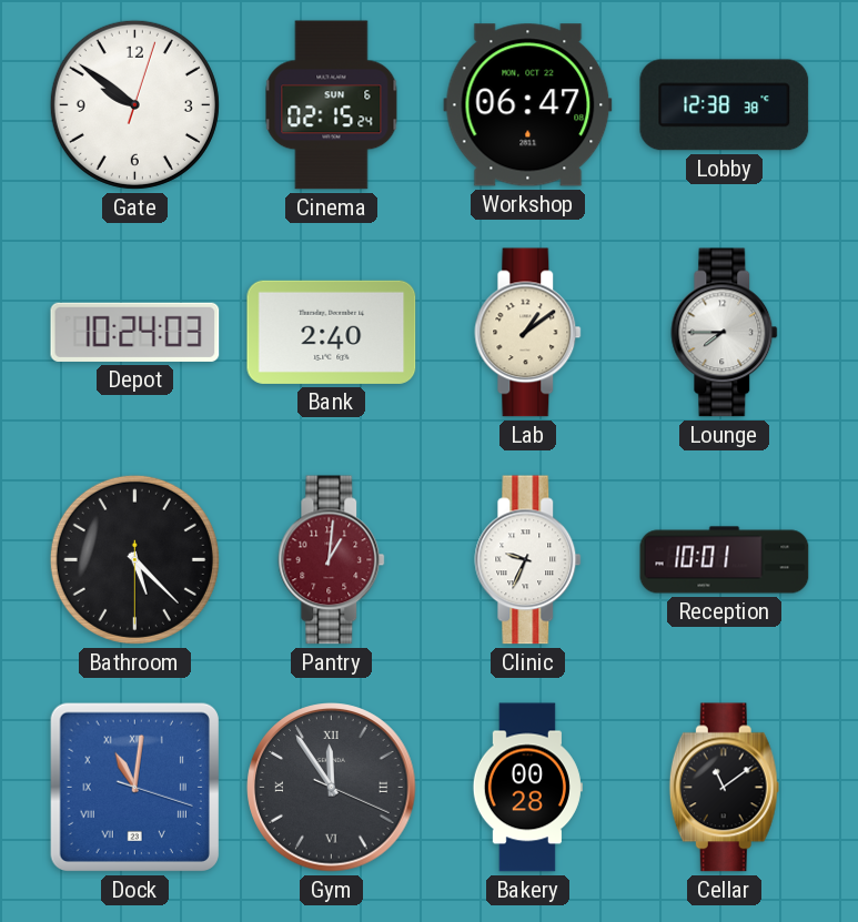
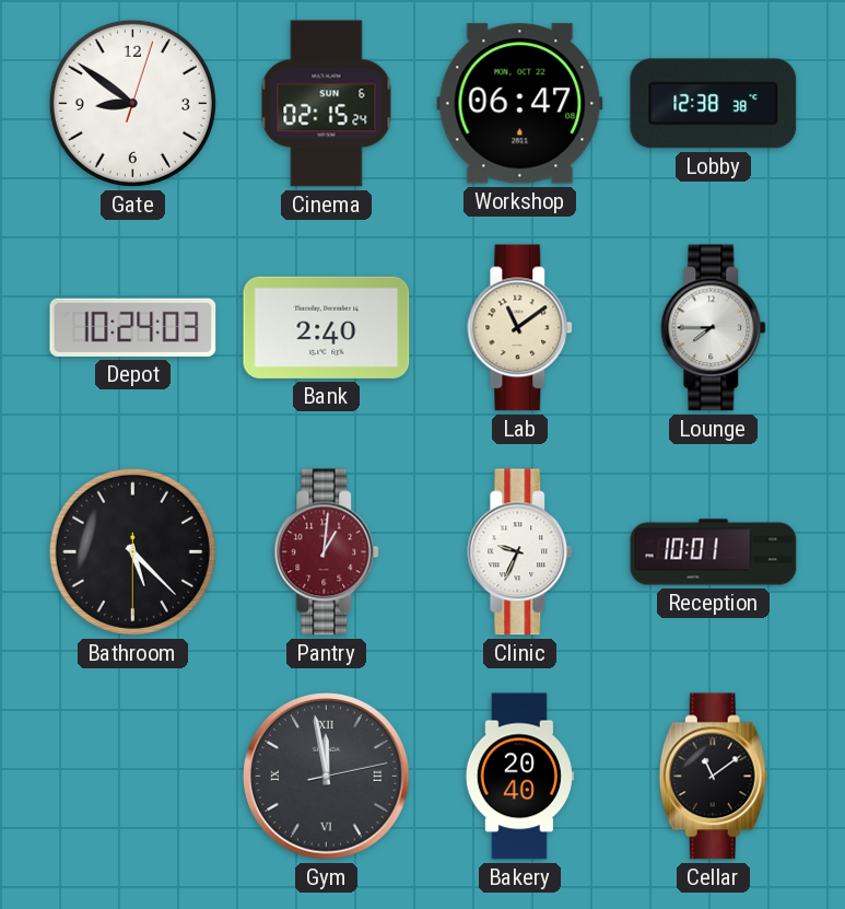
Gate: 9:51 -> 8:51
Lab: 1:09 -> 11:09
Dock: 11:01 -> none
Gym: 11:54 -> 11:58
Bakery: 00:28 -> 20:40
